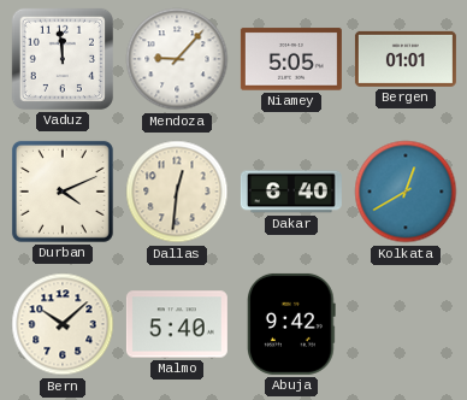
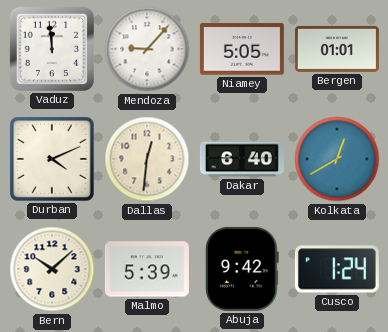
Malmo: 5:40 -> 5:39
Cusco: none -> 1:24
